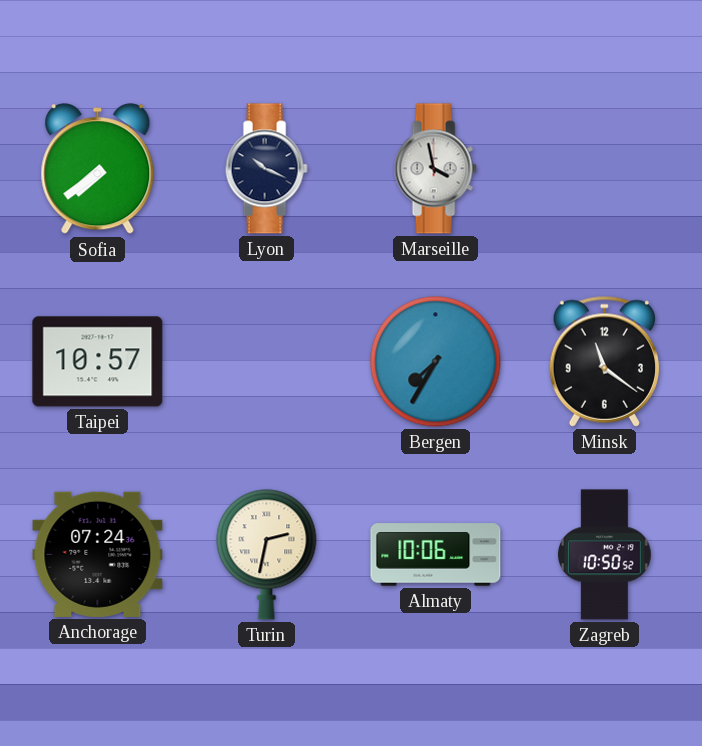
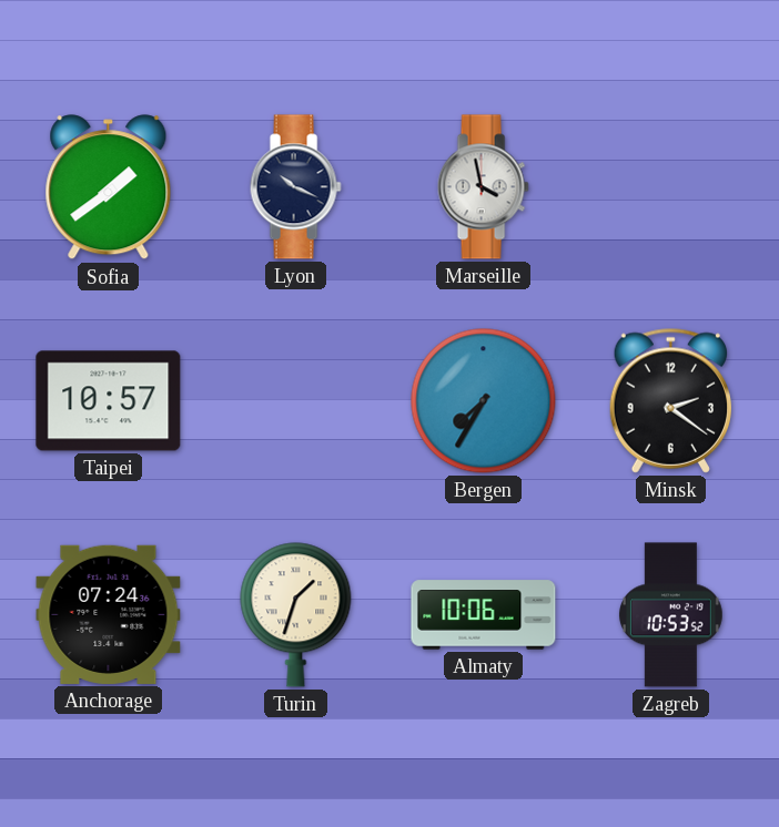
Sofia: 7:39 -> 1:39
Minsk: 11:21 -> 2:21
Turin: 2:32 -> 1:33
Zagreb: 10:50 -> 10:53
